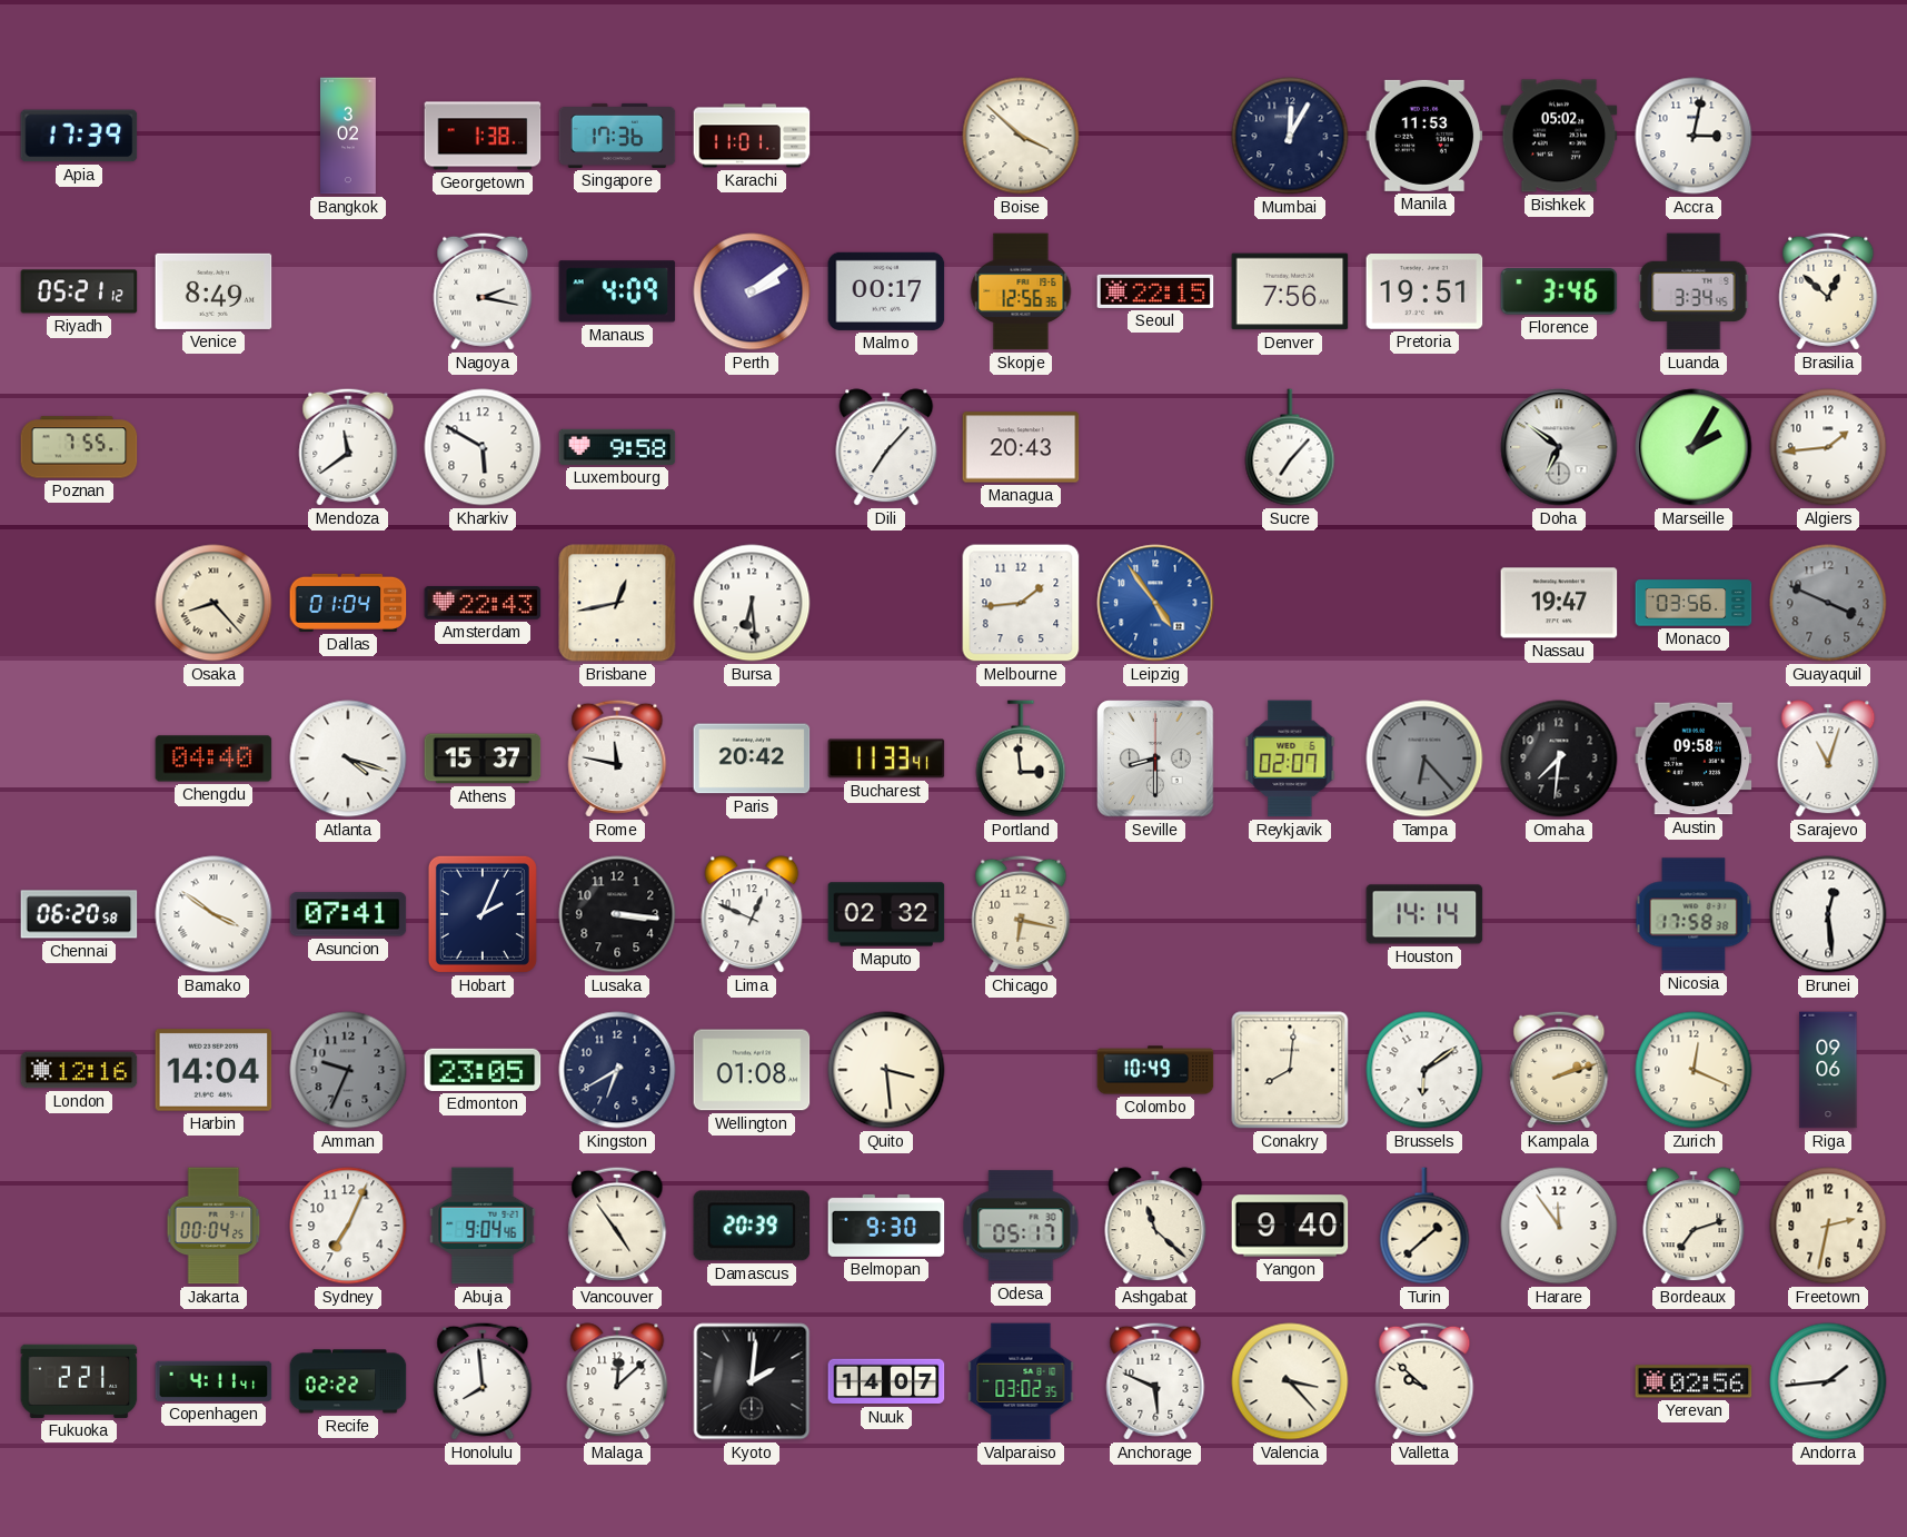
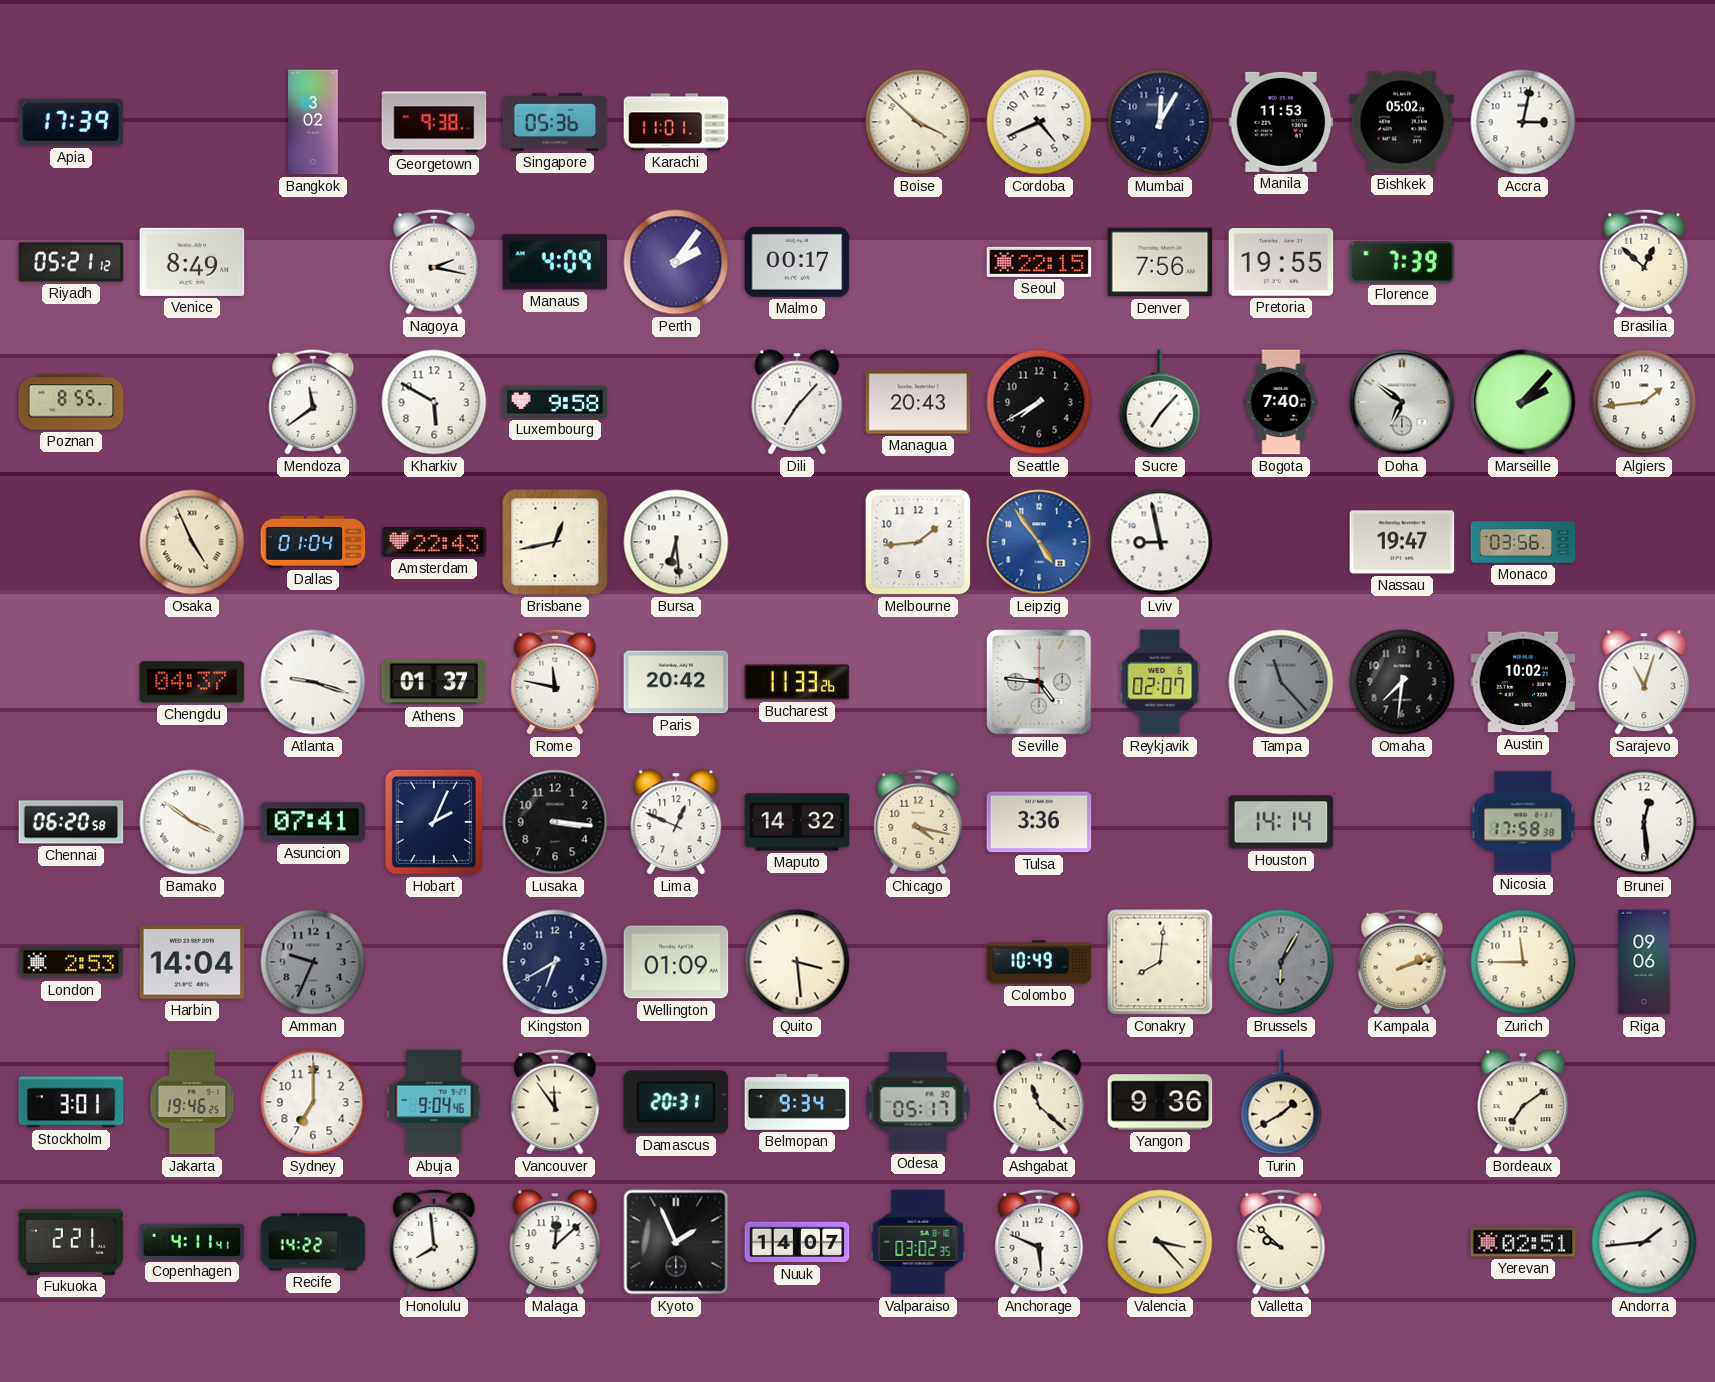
Georgetown: 1:38 -> 9:38
Singapore: 17:36 -> 05:36
Cordoba: none -> 4:41
Perth: 2:09 -> 2:06
Skopje: 12:56 -> none
Pretoria: 19:51 -> 19:55
Florence: 3:46 -> 7:39
Luanda: 3:34 -> none
Poznan: 7:55 -> 8:55
Seattle: none -> 7:40
Bogota: none -> 7:40
Marseille: 2:05 -> 2:07
Osaka: 8:23 -> 4:56
Lviv: none -> 8:58
Guayaquil: 3:49 -> none
Chengdu: 04:40 -> 04:37
Atlanta: 4:18 -> 9:18
Athens: 15:37 -> 01:37
Bucharest: 11:33:41 -> 11:33:26
Portland: 2:59 -> none
Seville: 8:30 -> 4:46
Tampa: 6:23 -> 11:23
Austin: 09:58 -> 10:02
Maputo: 02:32 -> 14:32
Chicago: 6:17 -> 4:17
Tulsa: none -> 3:36
London: 12:16 -> 2:53
Edmonton: 23:05 -> none
Wellington: 01:08 -> 01:09
Brussels: 6:09 -> 6:05
Brussels dial: white -> grey
Zurich: 12:19 -> 11:45
Stockholm: none -> 3:01
Jakarta: 00:04 -> 19:46
Sydney: 7:04 -> 7:00
Vancouver: 4:54 -> 11:54
Damascus: 20:39 -> 20:31
Belmopan: 9:30 -> 9:34
Yangon: 9:40 -> 9:36
Turin: 1:38 -> 1:40
Harare: 11:54 -> none
Bordeaux: 7:12 -> 7:09
Freetown: 2:32 -> none
Recife: 02:22 -> 14:22
Kyoto: 2:01 -> 1:56
Yerevan: 02:56 -> 02:51
